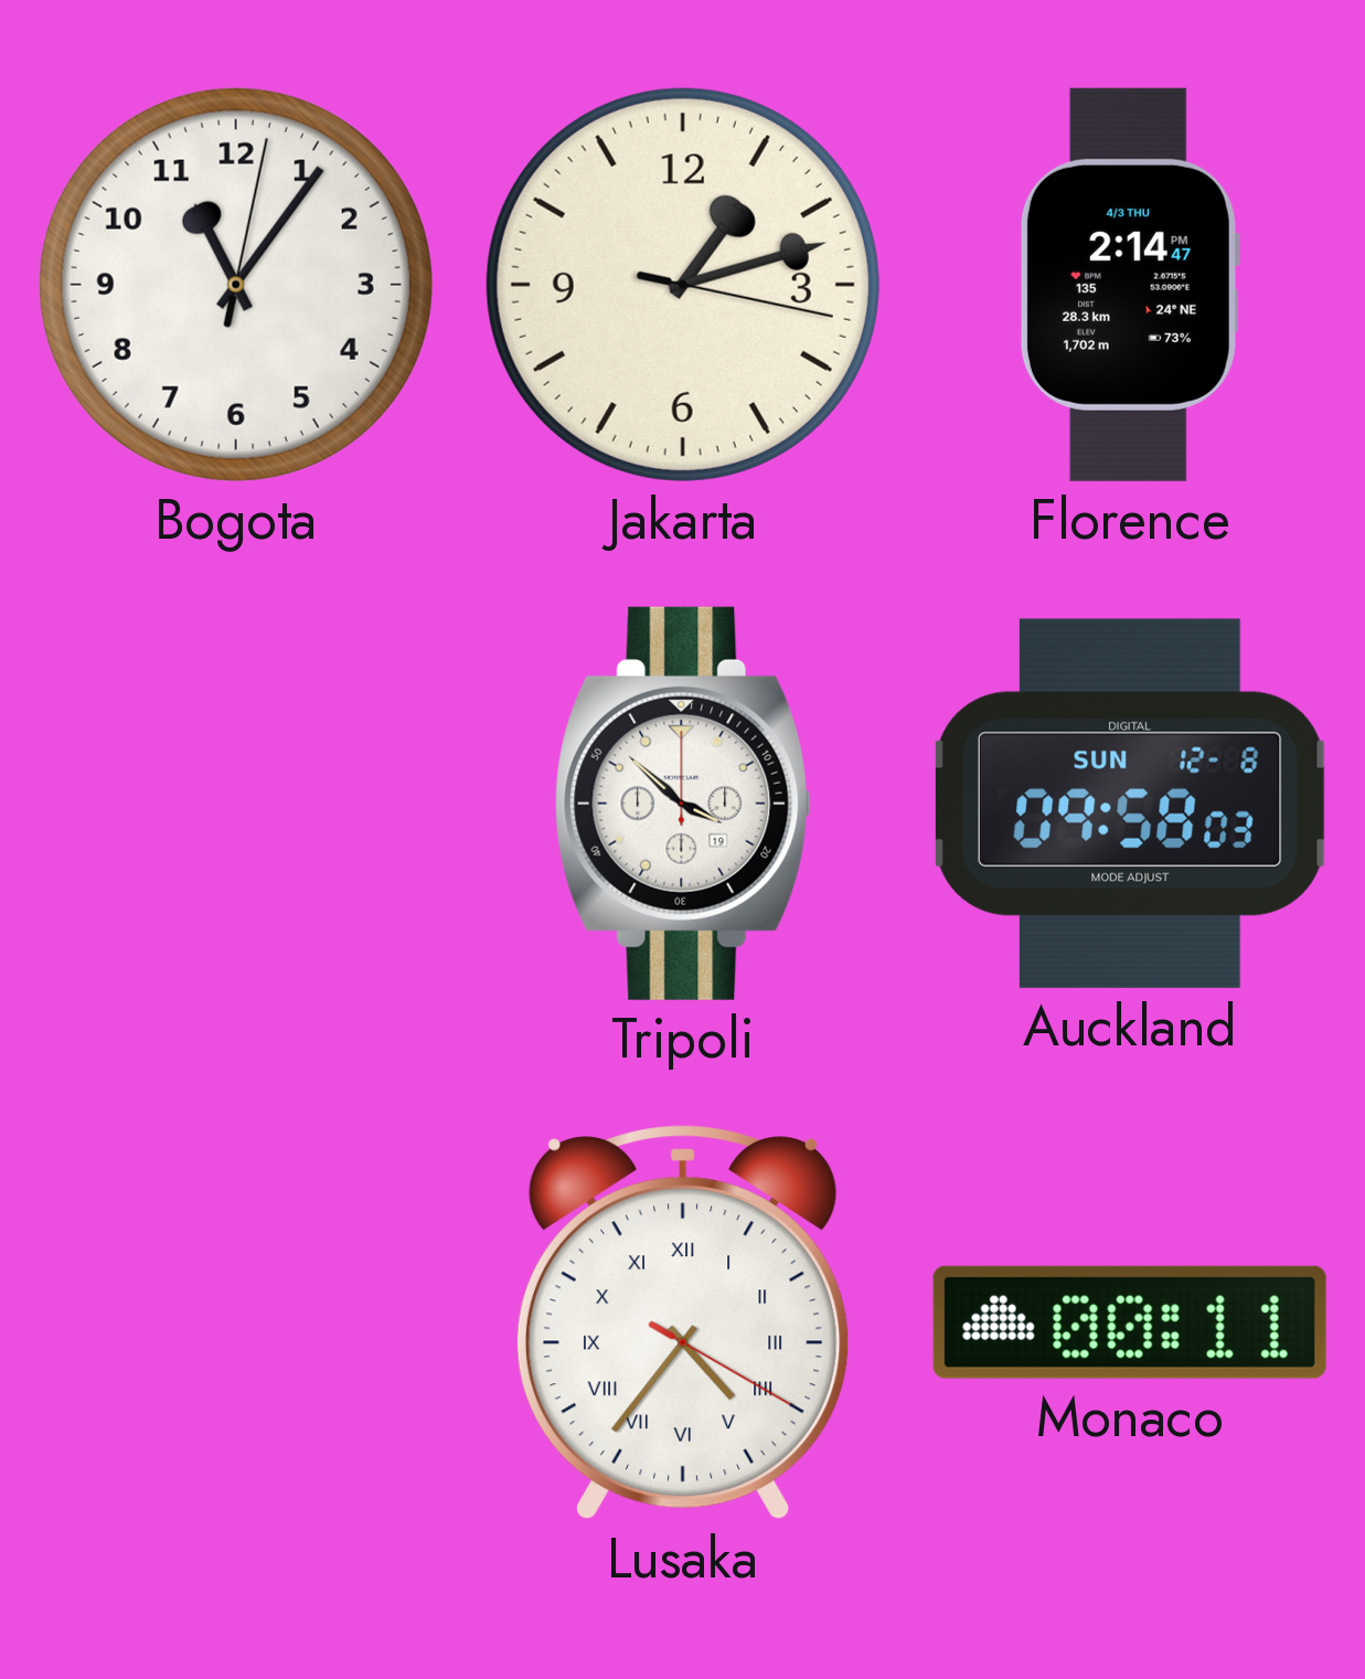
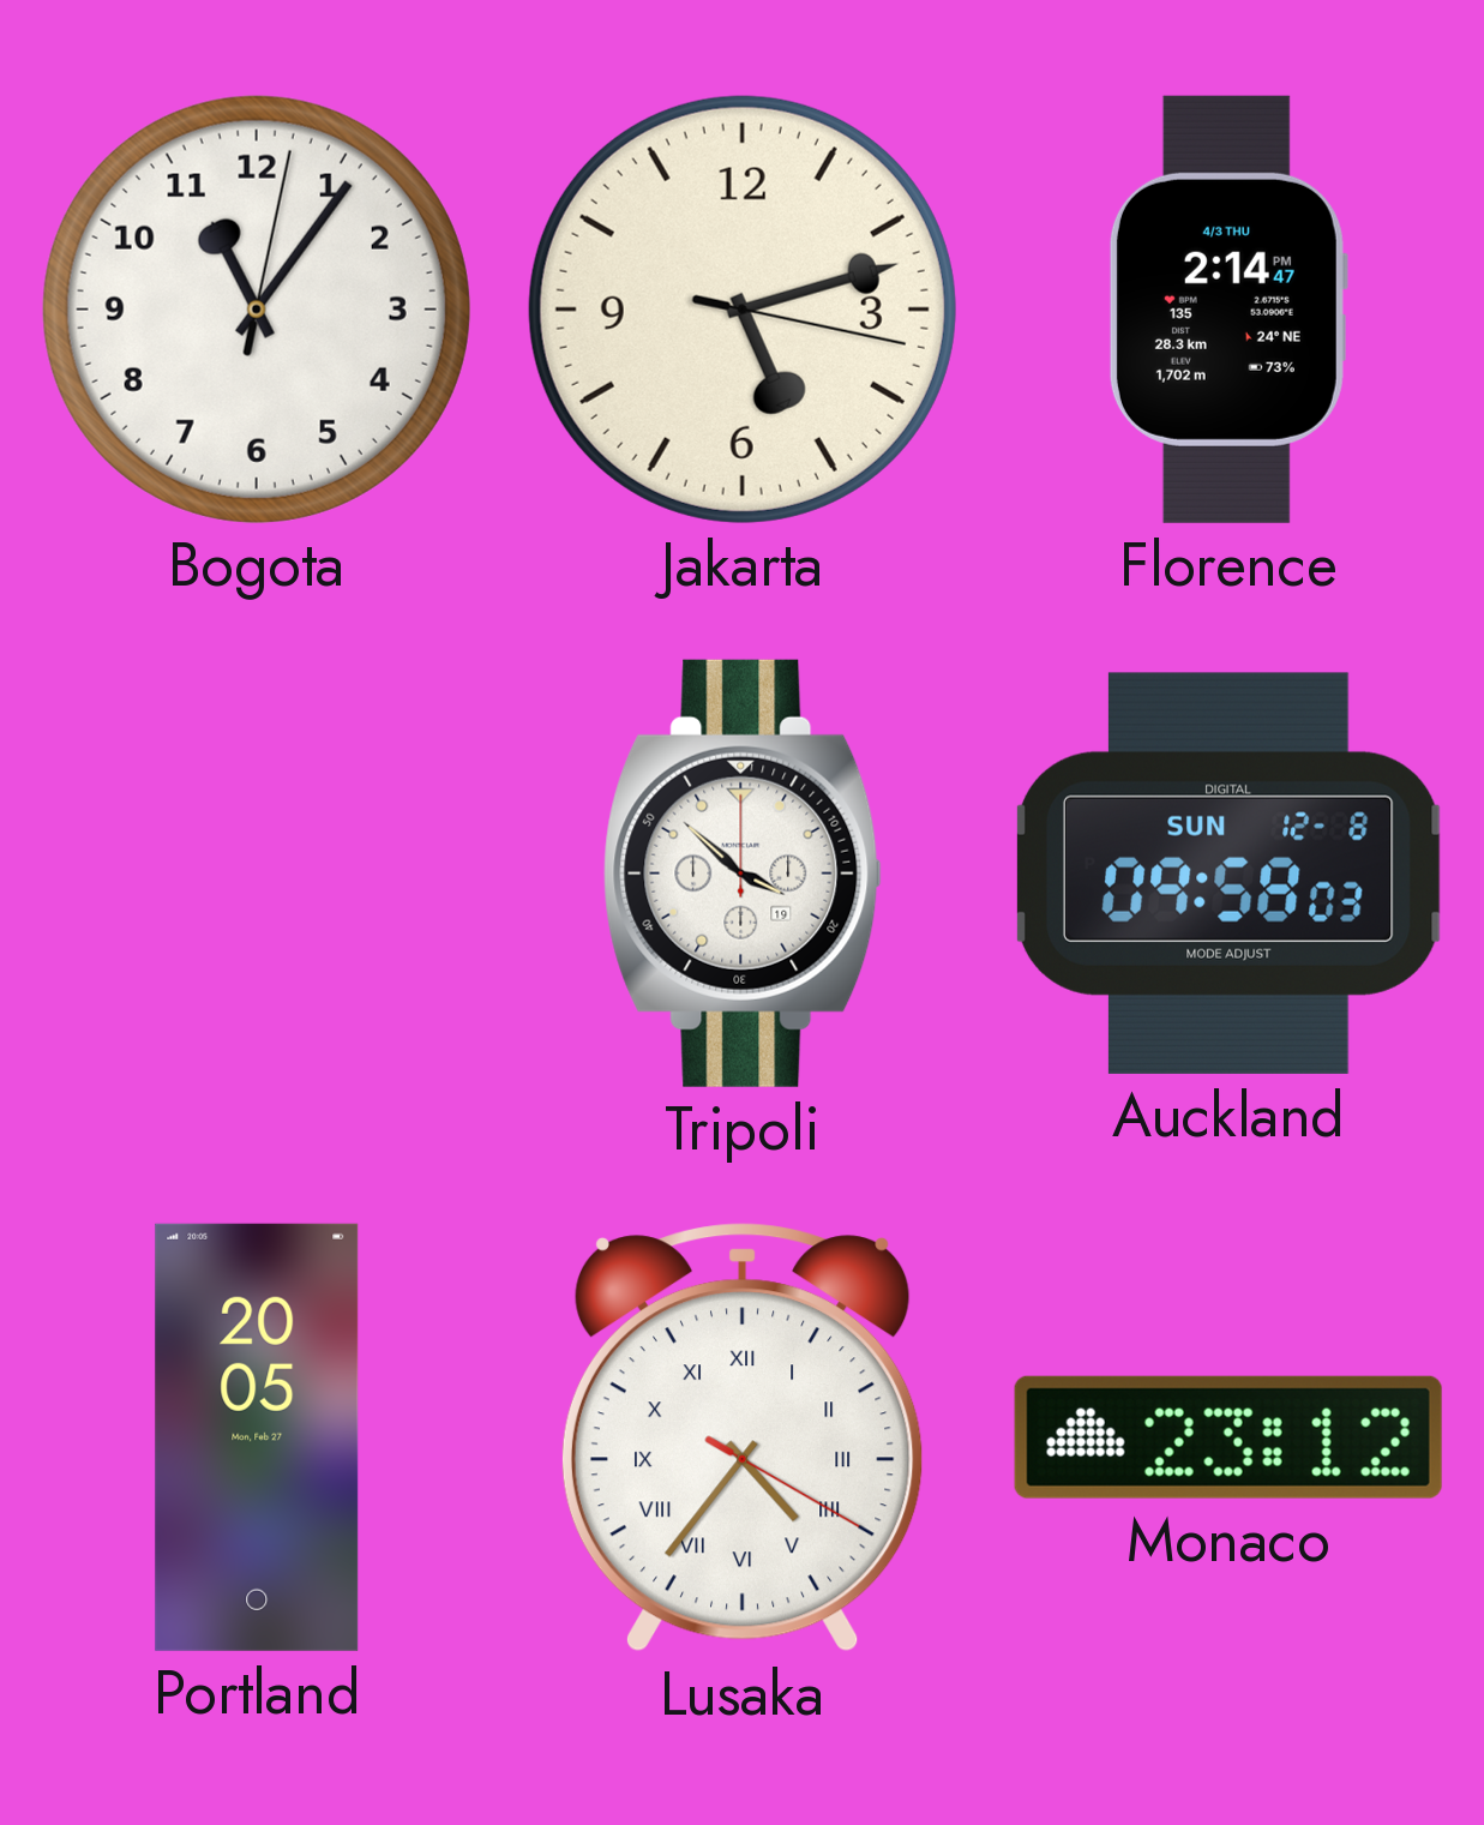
Jakarta: 1:12 -> 5:12
Portland: none -> 20:05
Monaco: 00:11 -> 23:12
